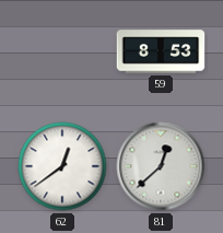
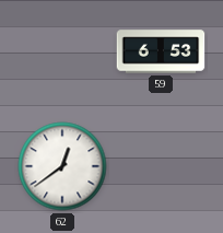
59: 8:53 -> 6:53
81: 12:38 -> none
